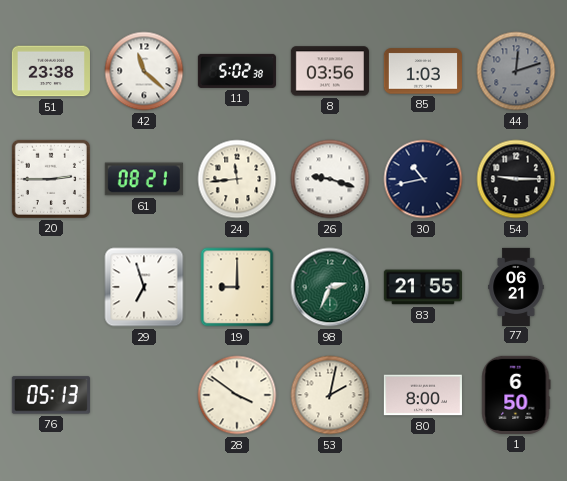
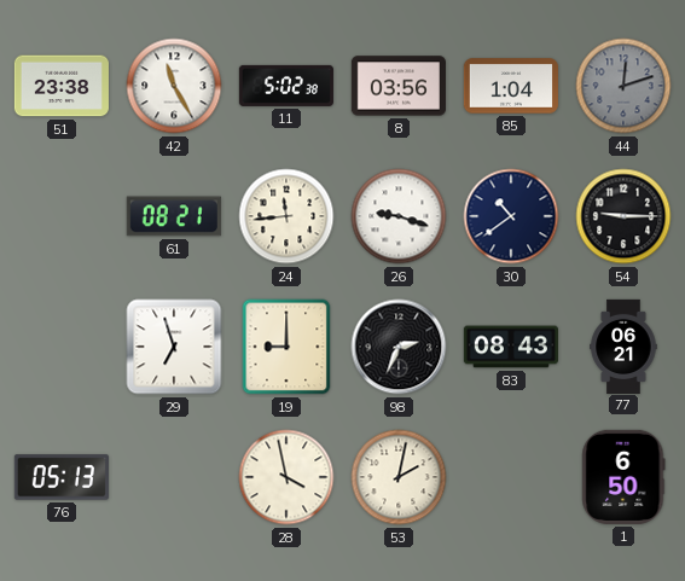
42: 11:22 -> 11:25
85: 1:03 -> 1:04
20: 2:45 -> none
30: 10:43 -> 10:39
98 dial: green -> black
83: 21:55 -> 08:43
28: 3:51 -> 3:58
80: 8:00 -> none
